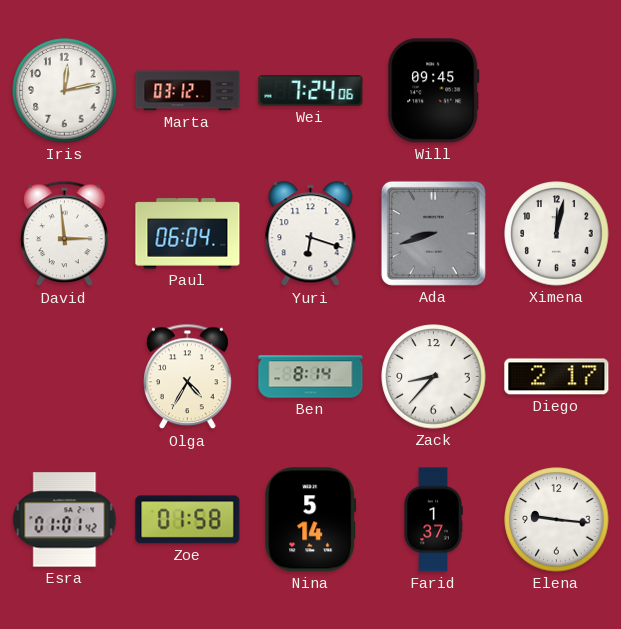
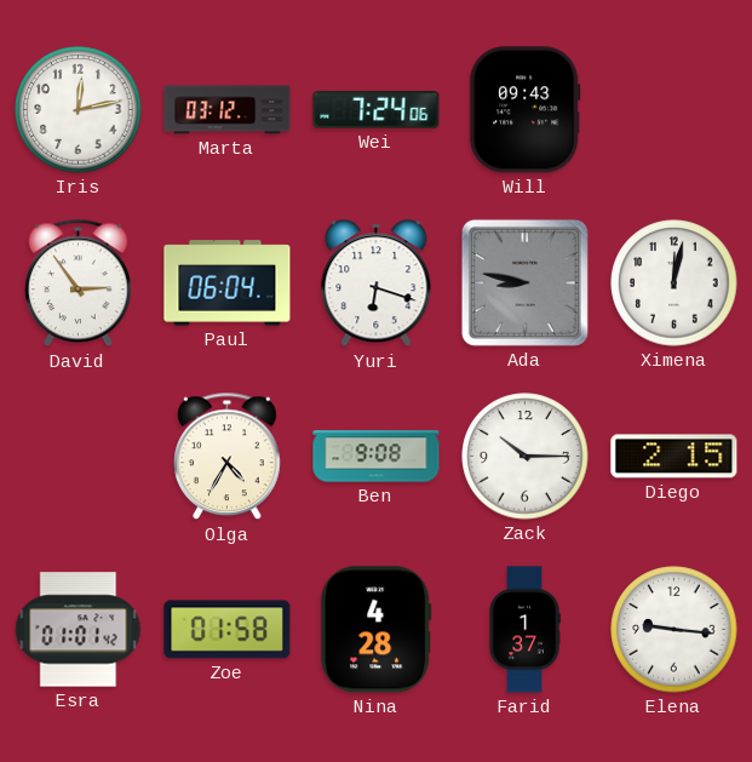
Will: 09:45 -> 09:43
David: 2:59 -> 2:54
Ada: 8:42 -> 8:47
Ben: 8:14 -> 9:08
Zack: 8:37 -> 10:15
Diego: 2:17 -> 2:15
Nina: 5:14 -> 4:28
